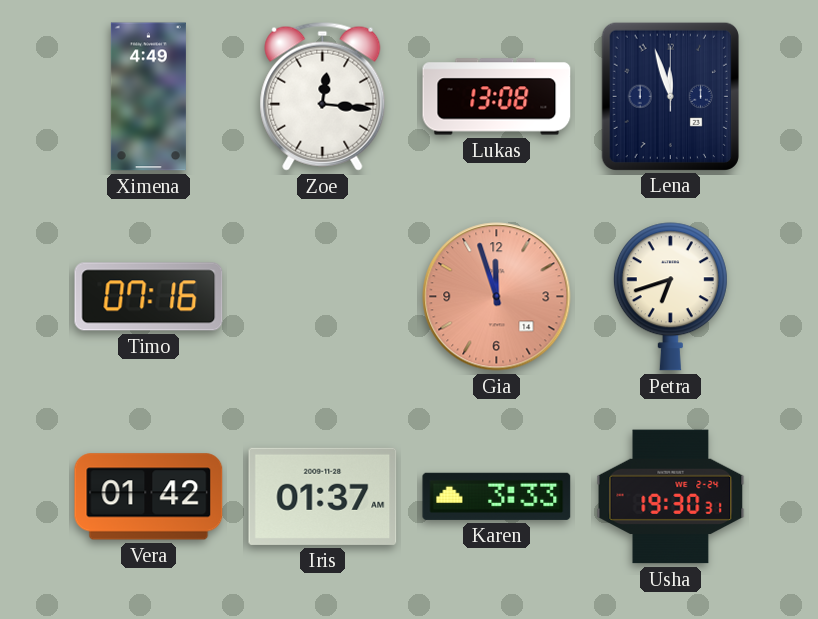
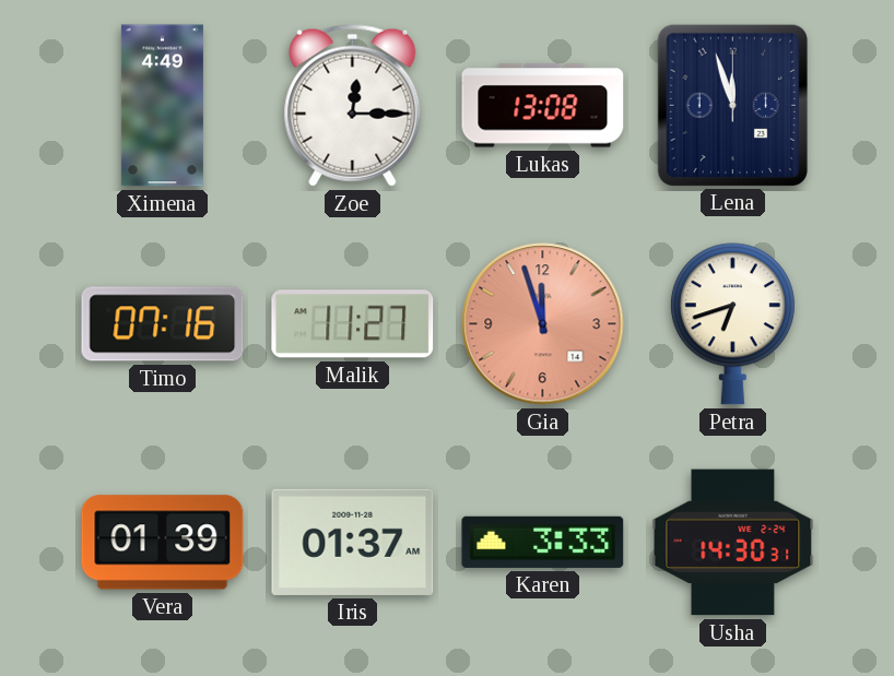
Zoe: 12:16 -> 12:15
Malik: none -> 11:27
Vera: 01:42 -> 01:39
Usha: 19:30 -> 14:30
